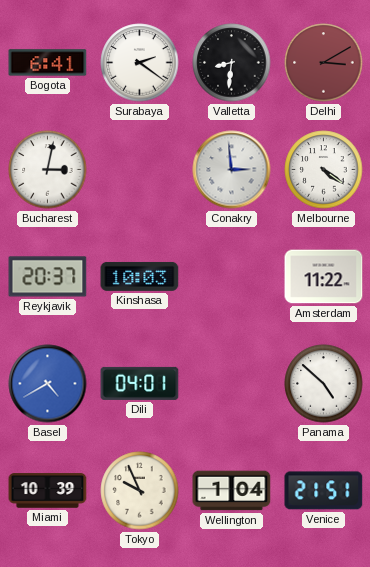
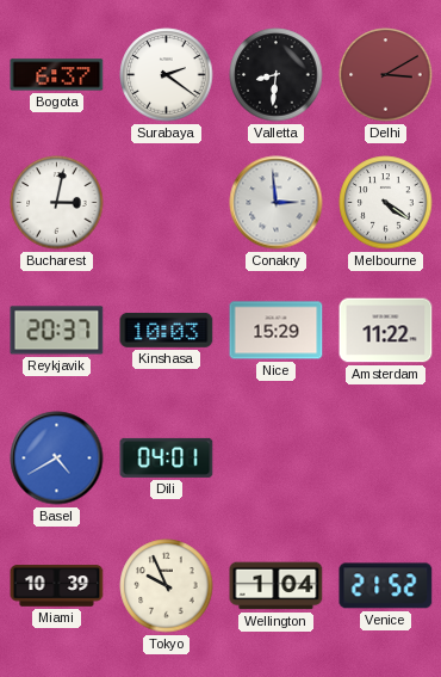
Bogota: 6:41 -> 6:37
Nice: none -> 15:29
Panama: 4:52 -> none
Venice: 21:51 -> 21:52
